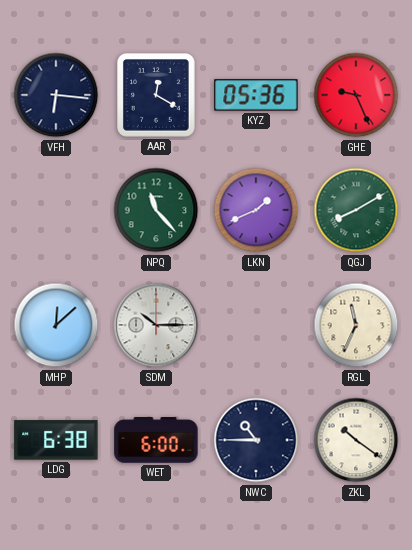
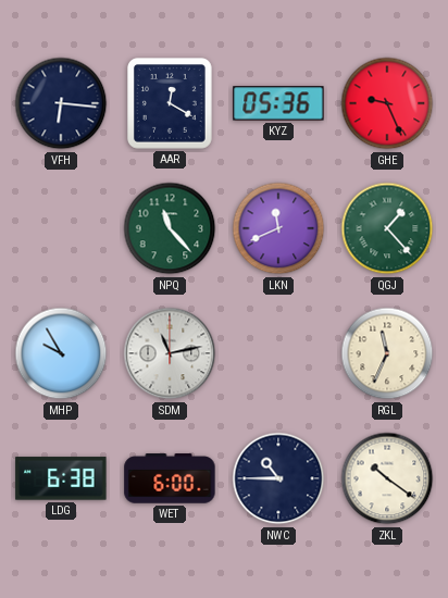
LKN: 1:41 -> 11:41
QGJ: 8:10 -> 1:23
MHP: 12:08 -> 9:55
SDM: 10:15 -> 11:13
